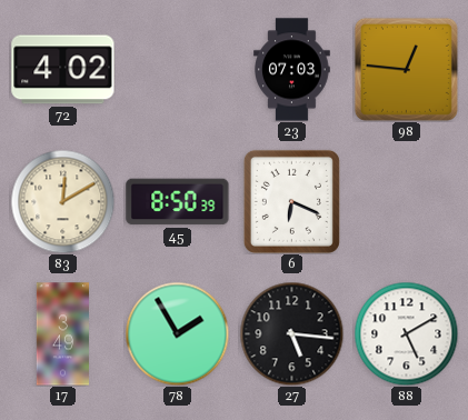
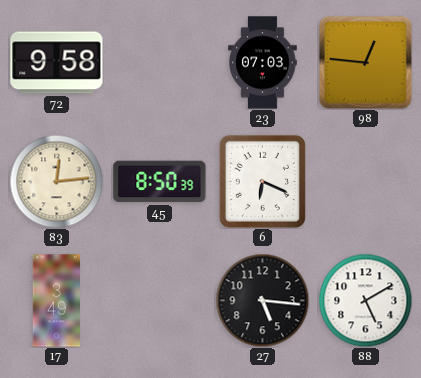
72: 4:02 -> 9:58
83: 12:10 -> 12:14
78: 1:55 -> none
